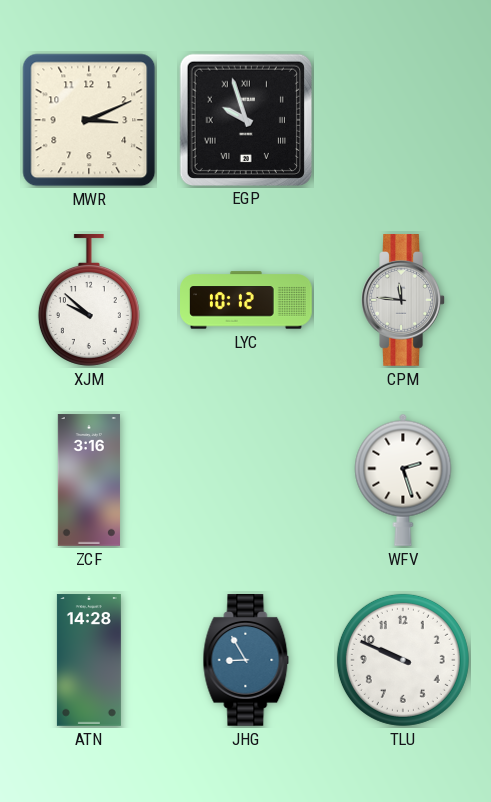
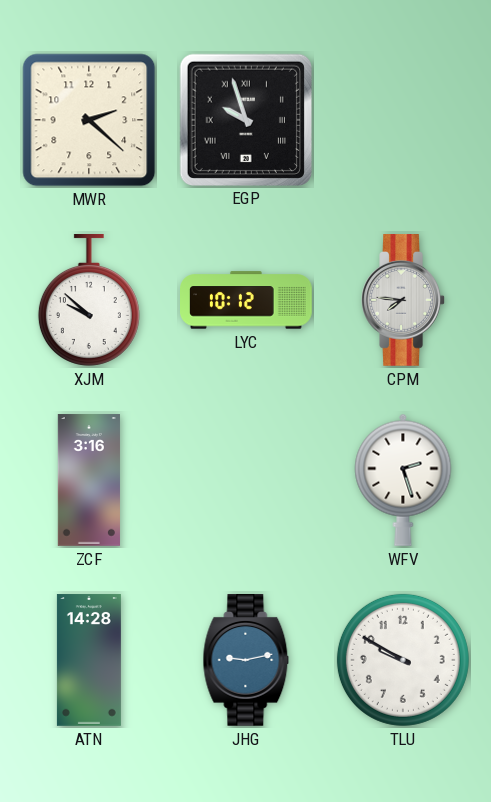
MWR: 3:11 -> 2:22
CPM: 11:46 -> 7:46
JHG: 8:55 -> 9:13
TLU: 9:49 -> 9:50
